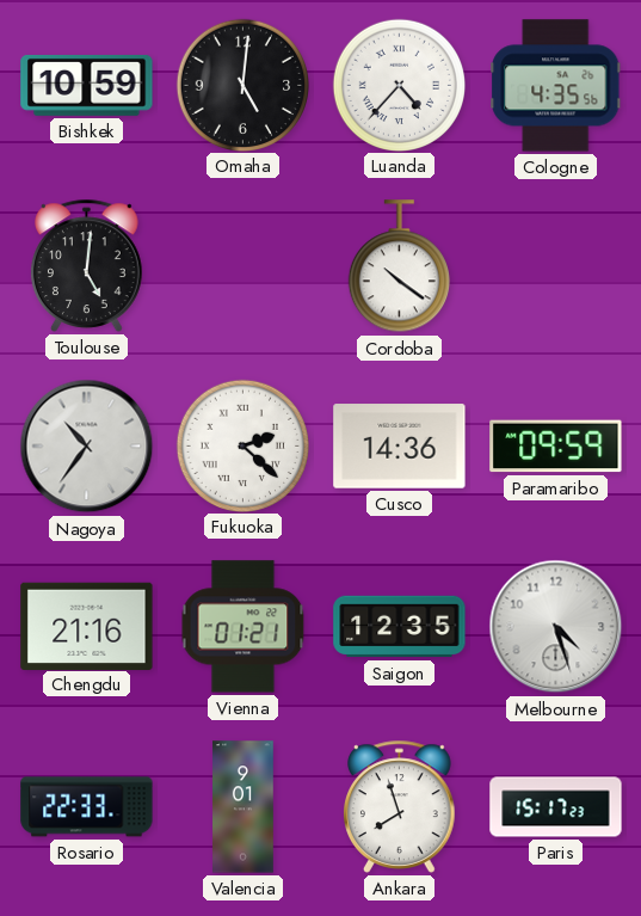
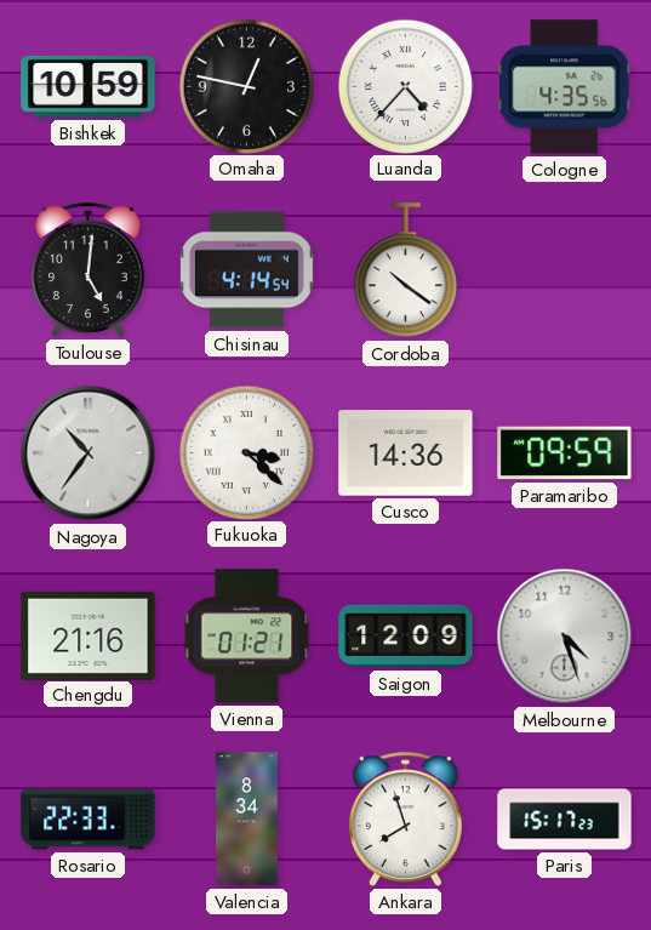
Omaha: 5:01 -> 12:47
Chisinau: none -> 4:14
Fukuoka: 2:22 -> 3:22
Saigon: 12:35 -> 12:09
Valencia: 9:01 -> 8:34
